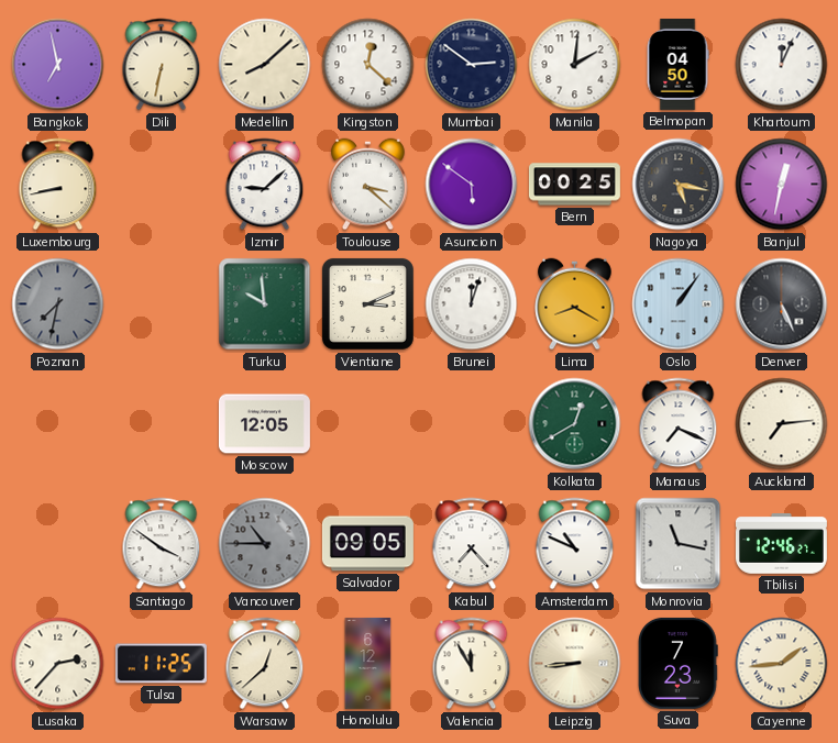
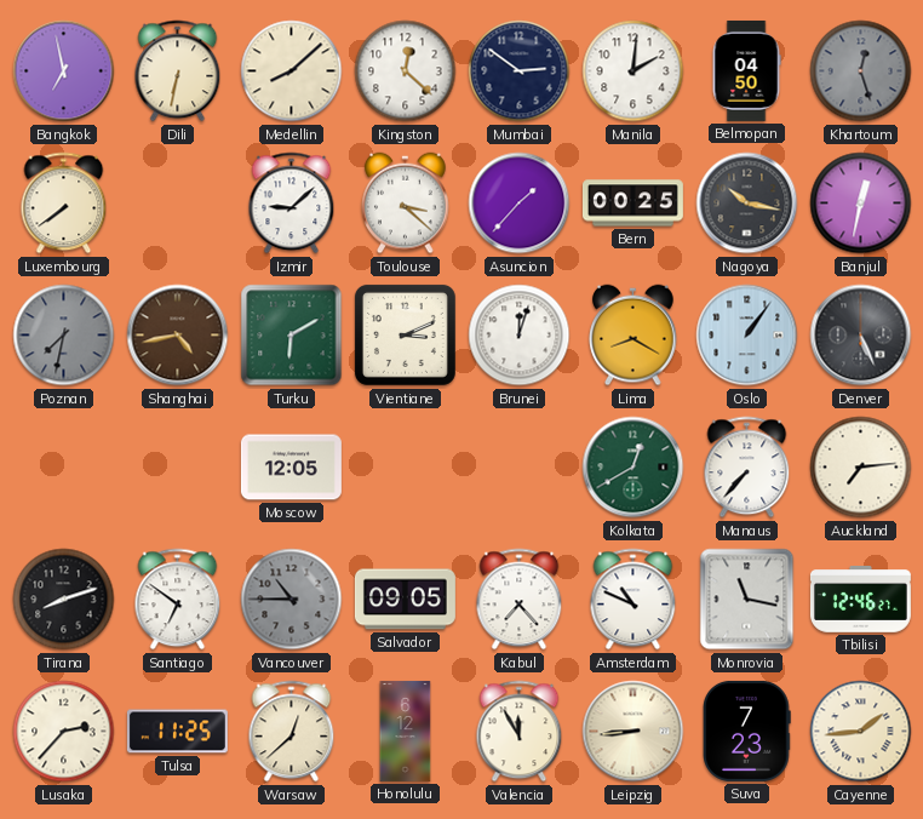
Khartoum: 12:04 -> 12:27
Khartoum dial: white -> grey
Luxembourg: 8:43 -> 7:39
Asuncion: 5:51 -> 1:37
Nagoya: 5:17 -> 10:17
Shanghai: none -> 4:43
Turku: 9:59 -> 6:10
Manaus: 7:19 -> 7:37
Tirana: none -> 8:12
Santiago: 3:51 -> 6:51
